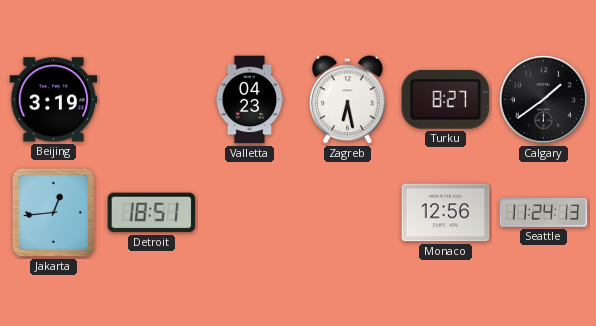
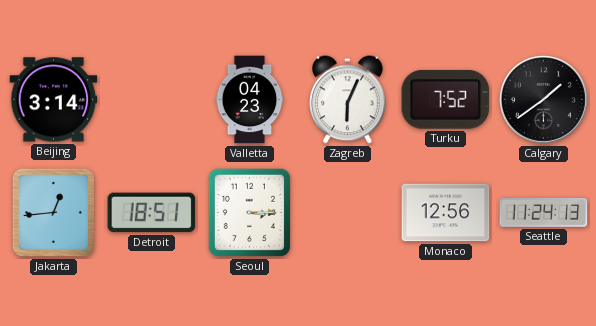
Beijing: 3:19 -> 3:14
Zagreb: 6:28 -> 6:04
Turku: 8:27 -> 7:52
Seoul: none -> 3:15
